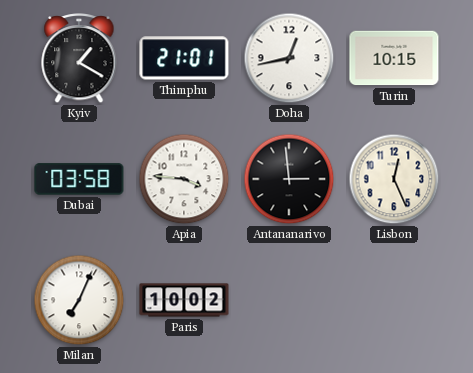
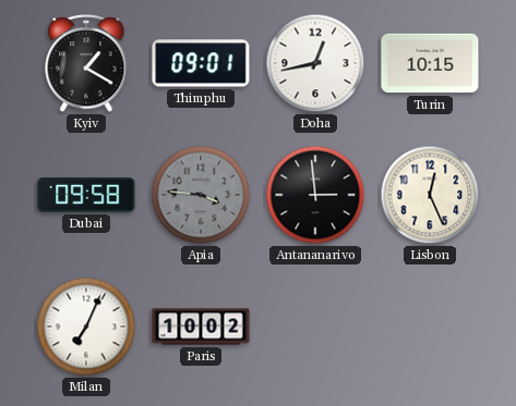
Thimphu: 21:01 -> 09:01
Dubai: 03:58 -> 09:58
Apia dial: white -> grey
